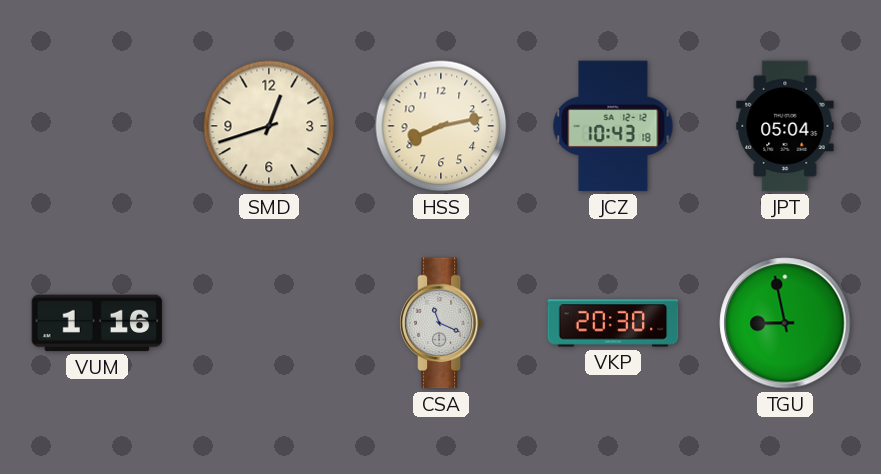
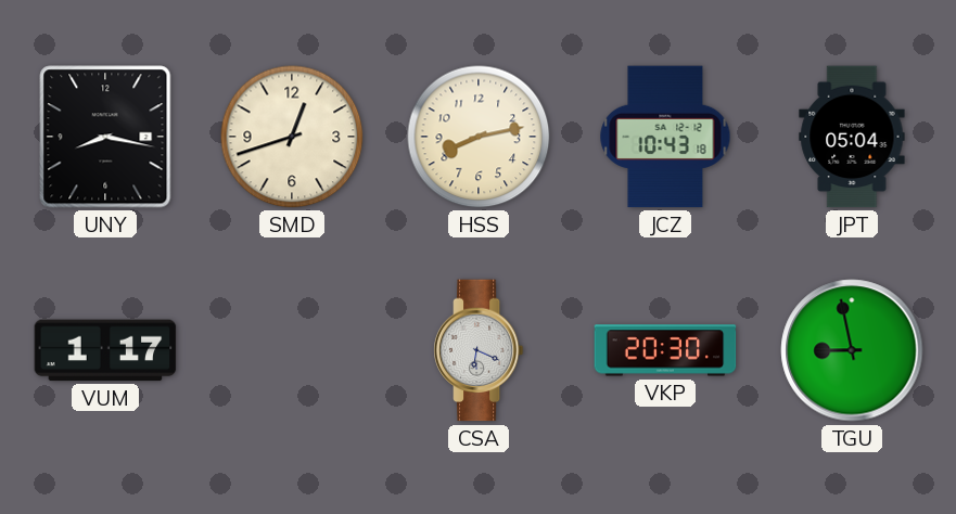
UNY: none -> 8:17
VUM: 1:16 -> 1:17
CSA: 11:19 -> 6:19
